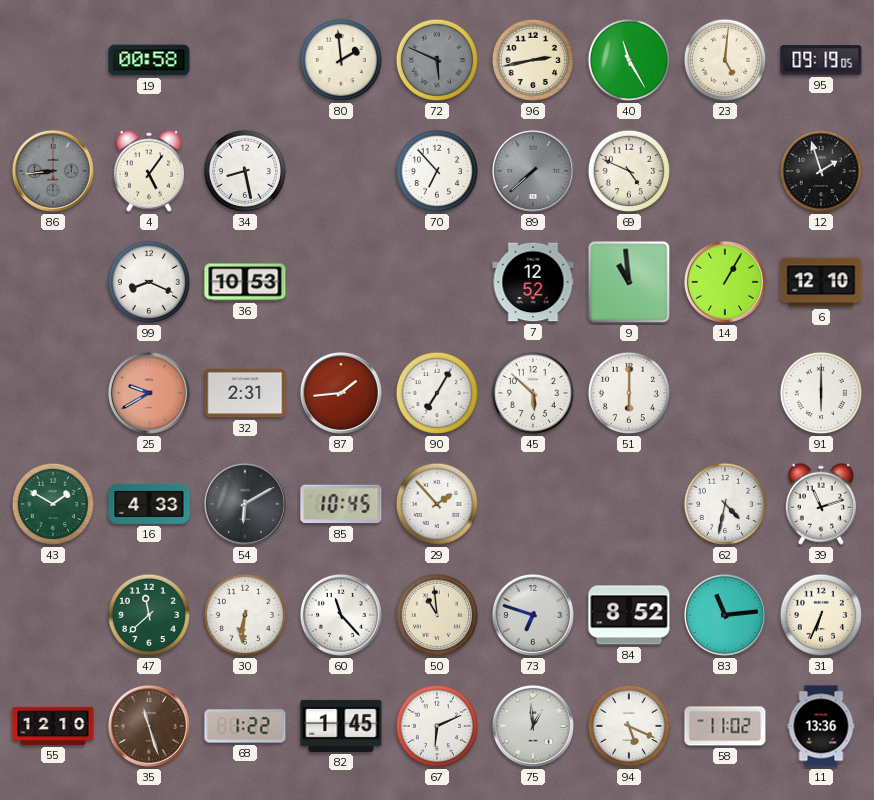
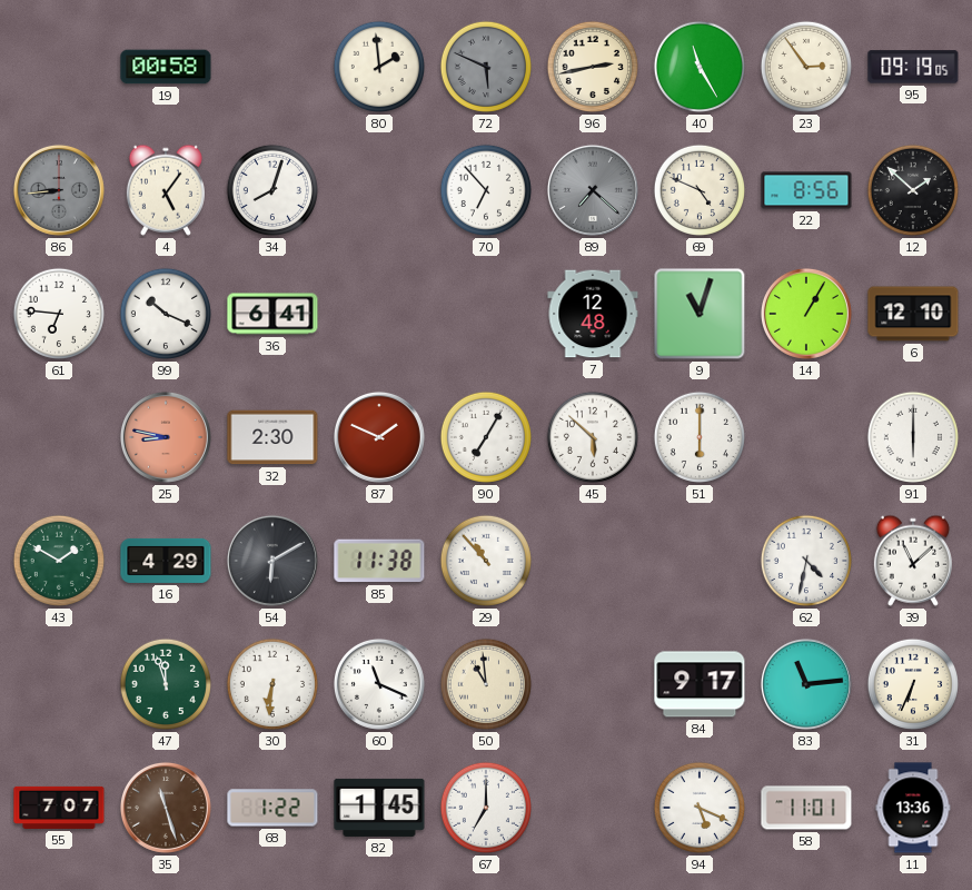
23: 5:01 -> 2:54
34: 8:28 -> 8:03
89: 7:38 -> 7:22
22: none -> 8:56
12: 1:57 -> 1:52
61: none -> 6:46
99: 8:19 -> 10:19
36: 10:53 -> 6:41
7: 12:52 -> 12:48
9: 10:59 -> 11:03
25: 9:40 -> 8:47
32: 2:31 -> 2:30
87: 1:44 -> 1:49
16: 4:33 -> 4:29
85: 10:45 -> 11:38
29: 1:53 -> 10:53
39: 11:12 -> 11:08
47: 11:38 -> 11:57
60: 11:23 -> 11:19
73: 6:48 -> none
84: 8:52 -> 9:17
55: 12:10 -> 7:07
67: 6:11 -> 7:00
75: 12:59 -> none
58: 11:02 -> 11:01
